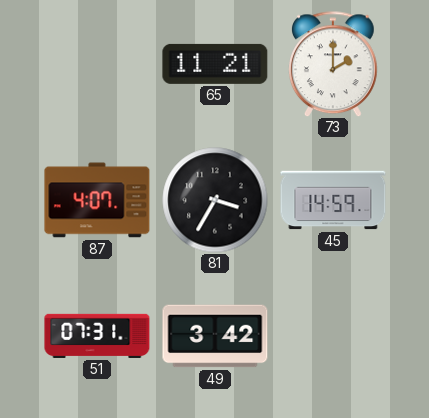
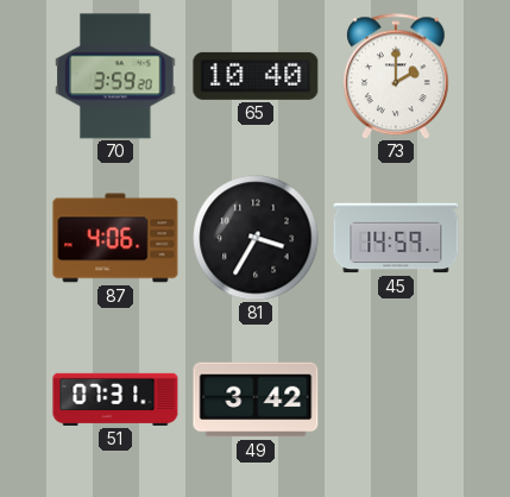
70: none -> 3:59
65: 11:21 -> 10:40
87: 4:07 -> 4:06
